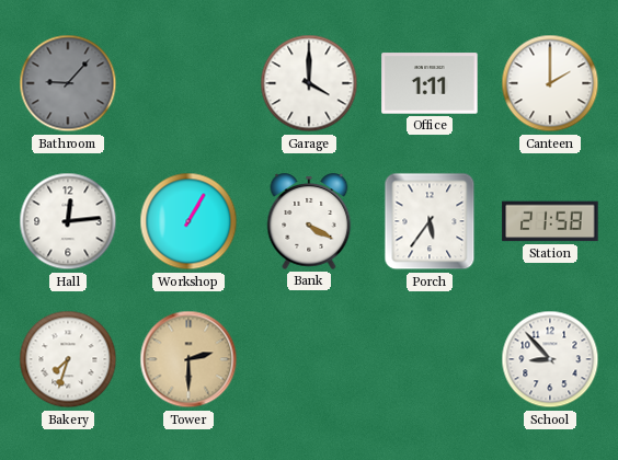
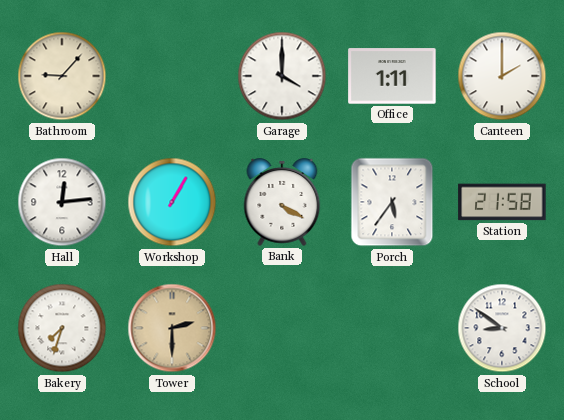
Bathroom dial: grey -> cream
School: 8:53 -> 8:51
